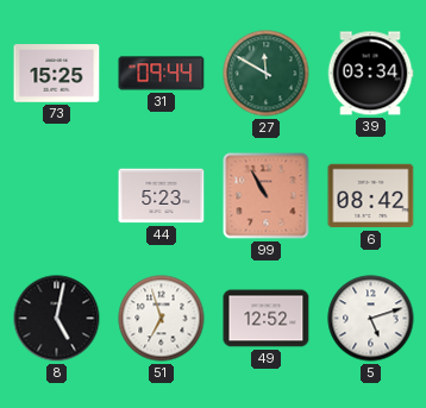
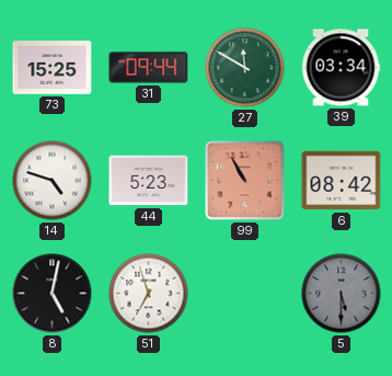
14: none -> 4:48
49: 12:52 -> none
5: 5:12 -> 5:30
5 dial: white -> grey
